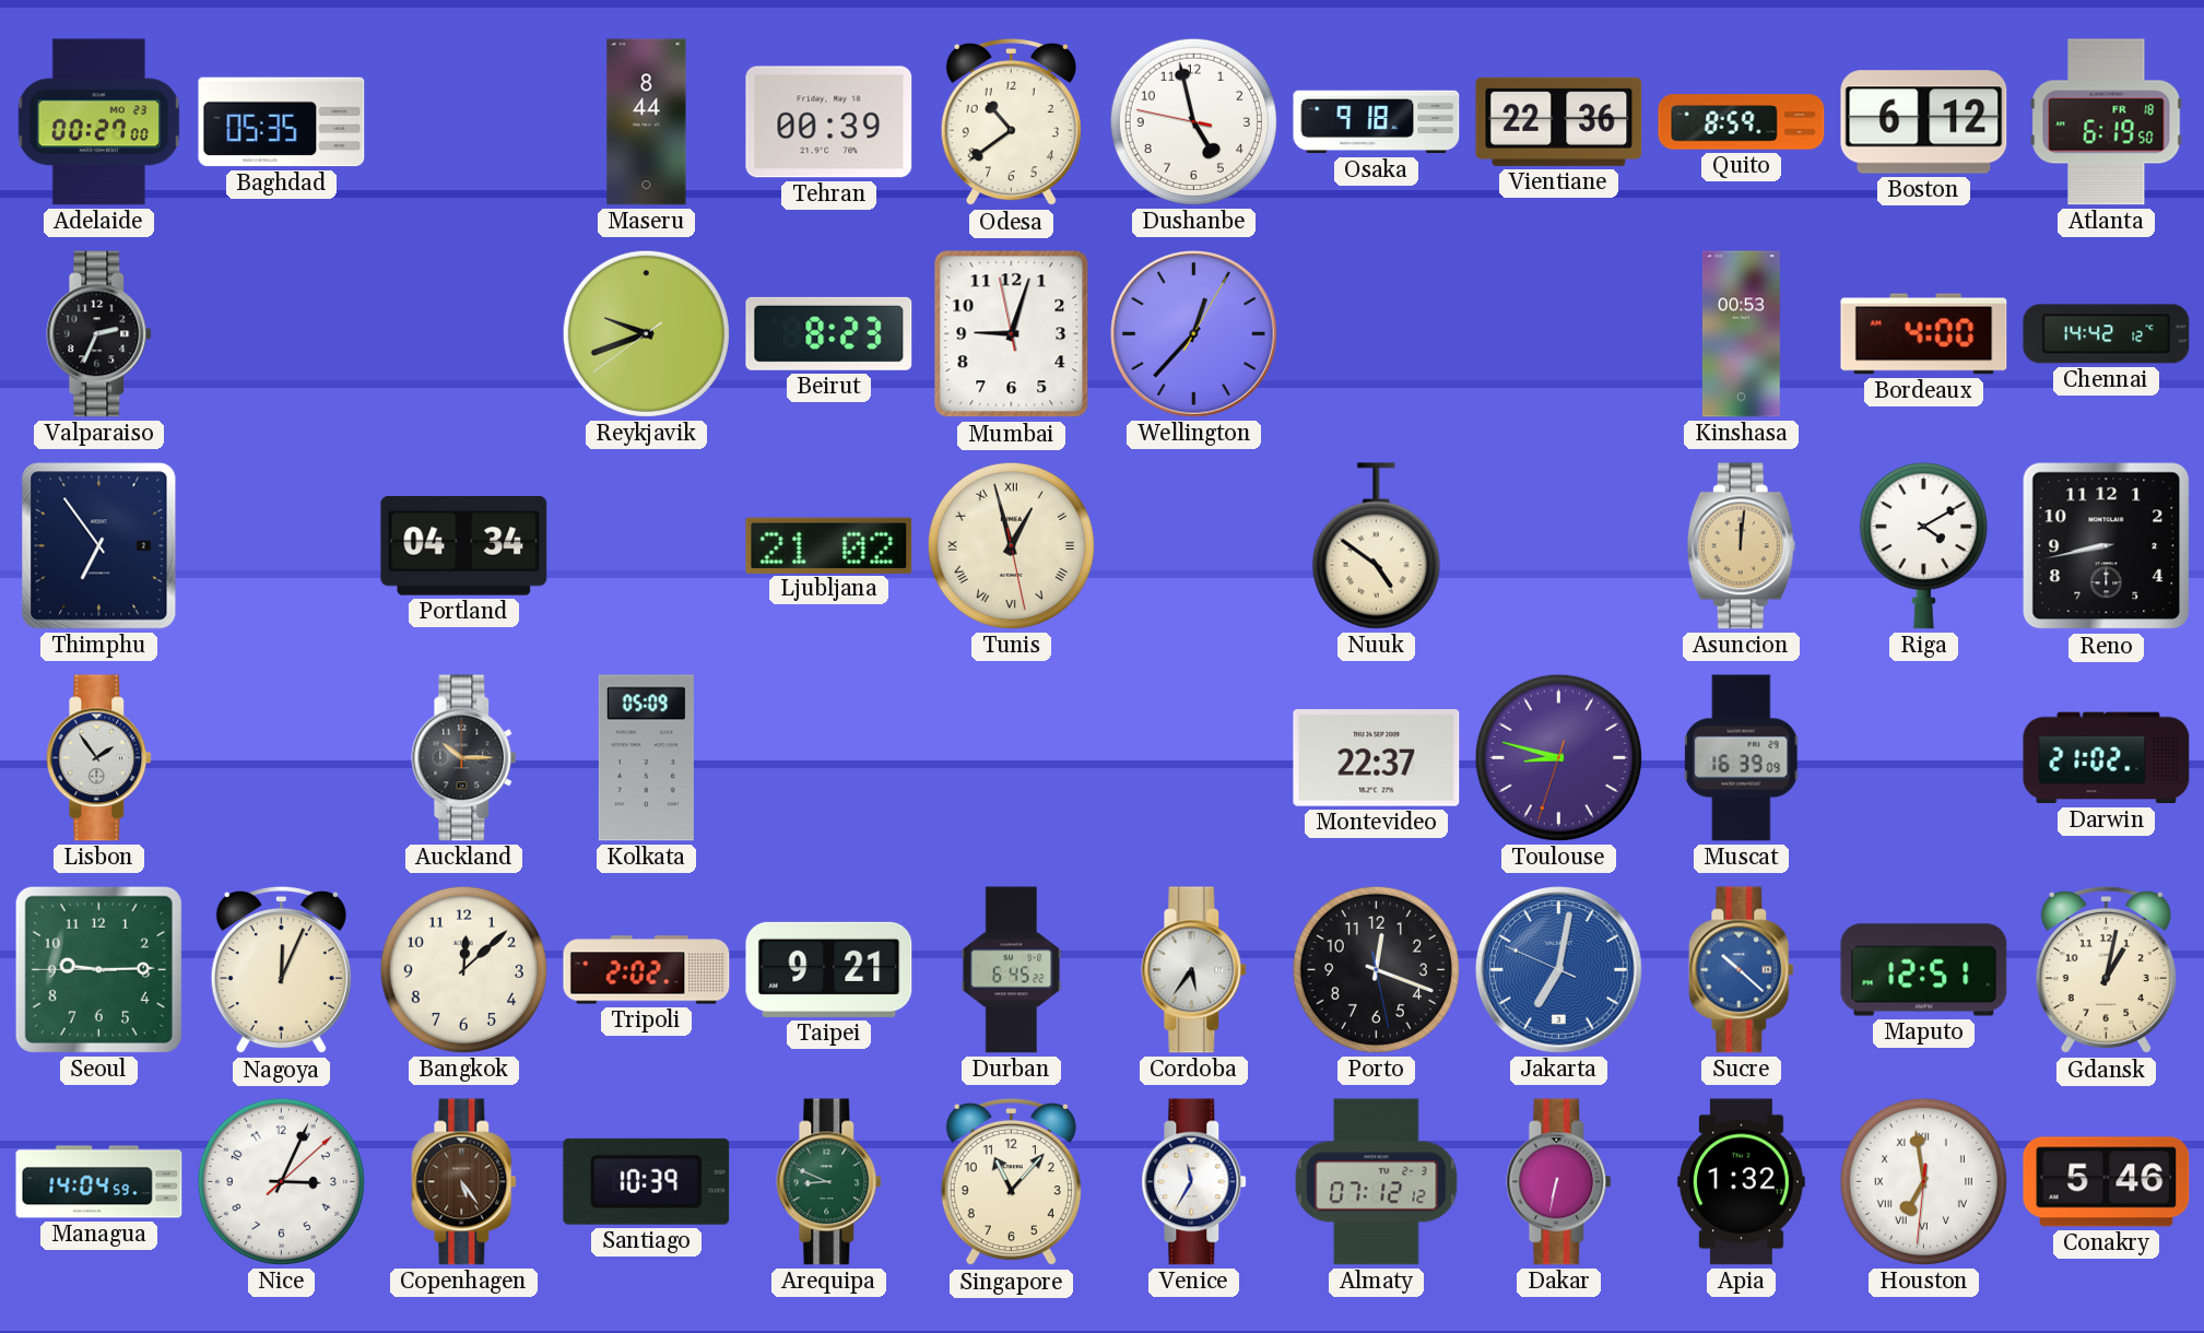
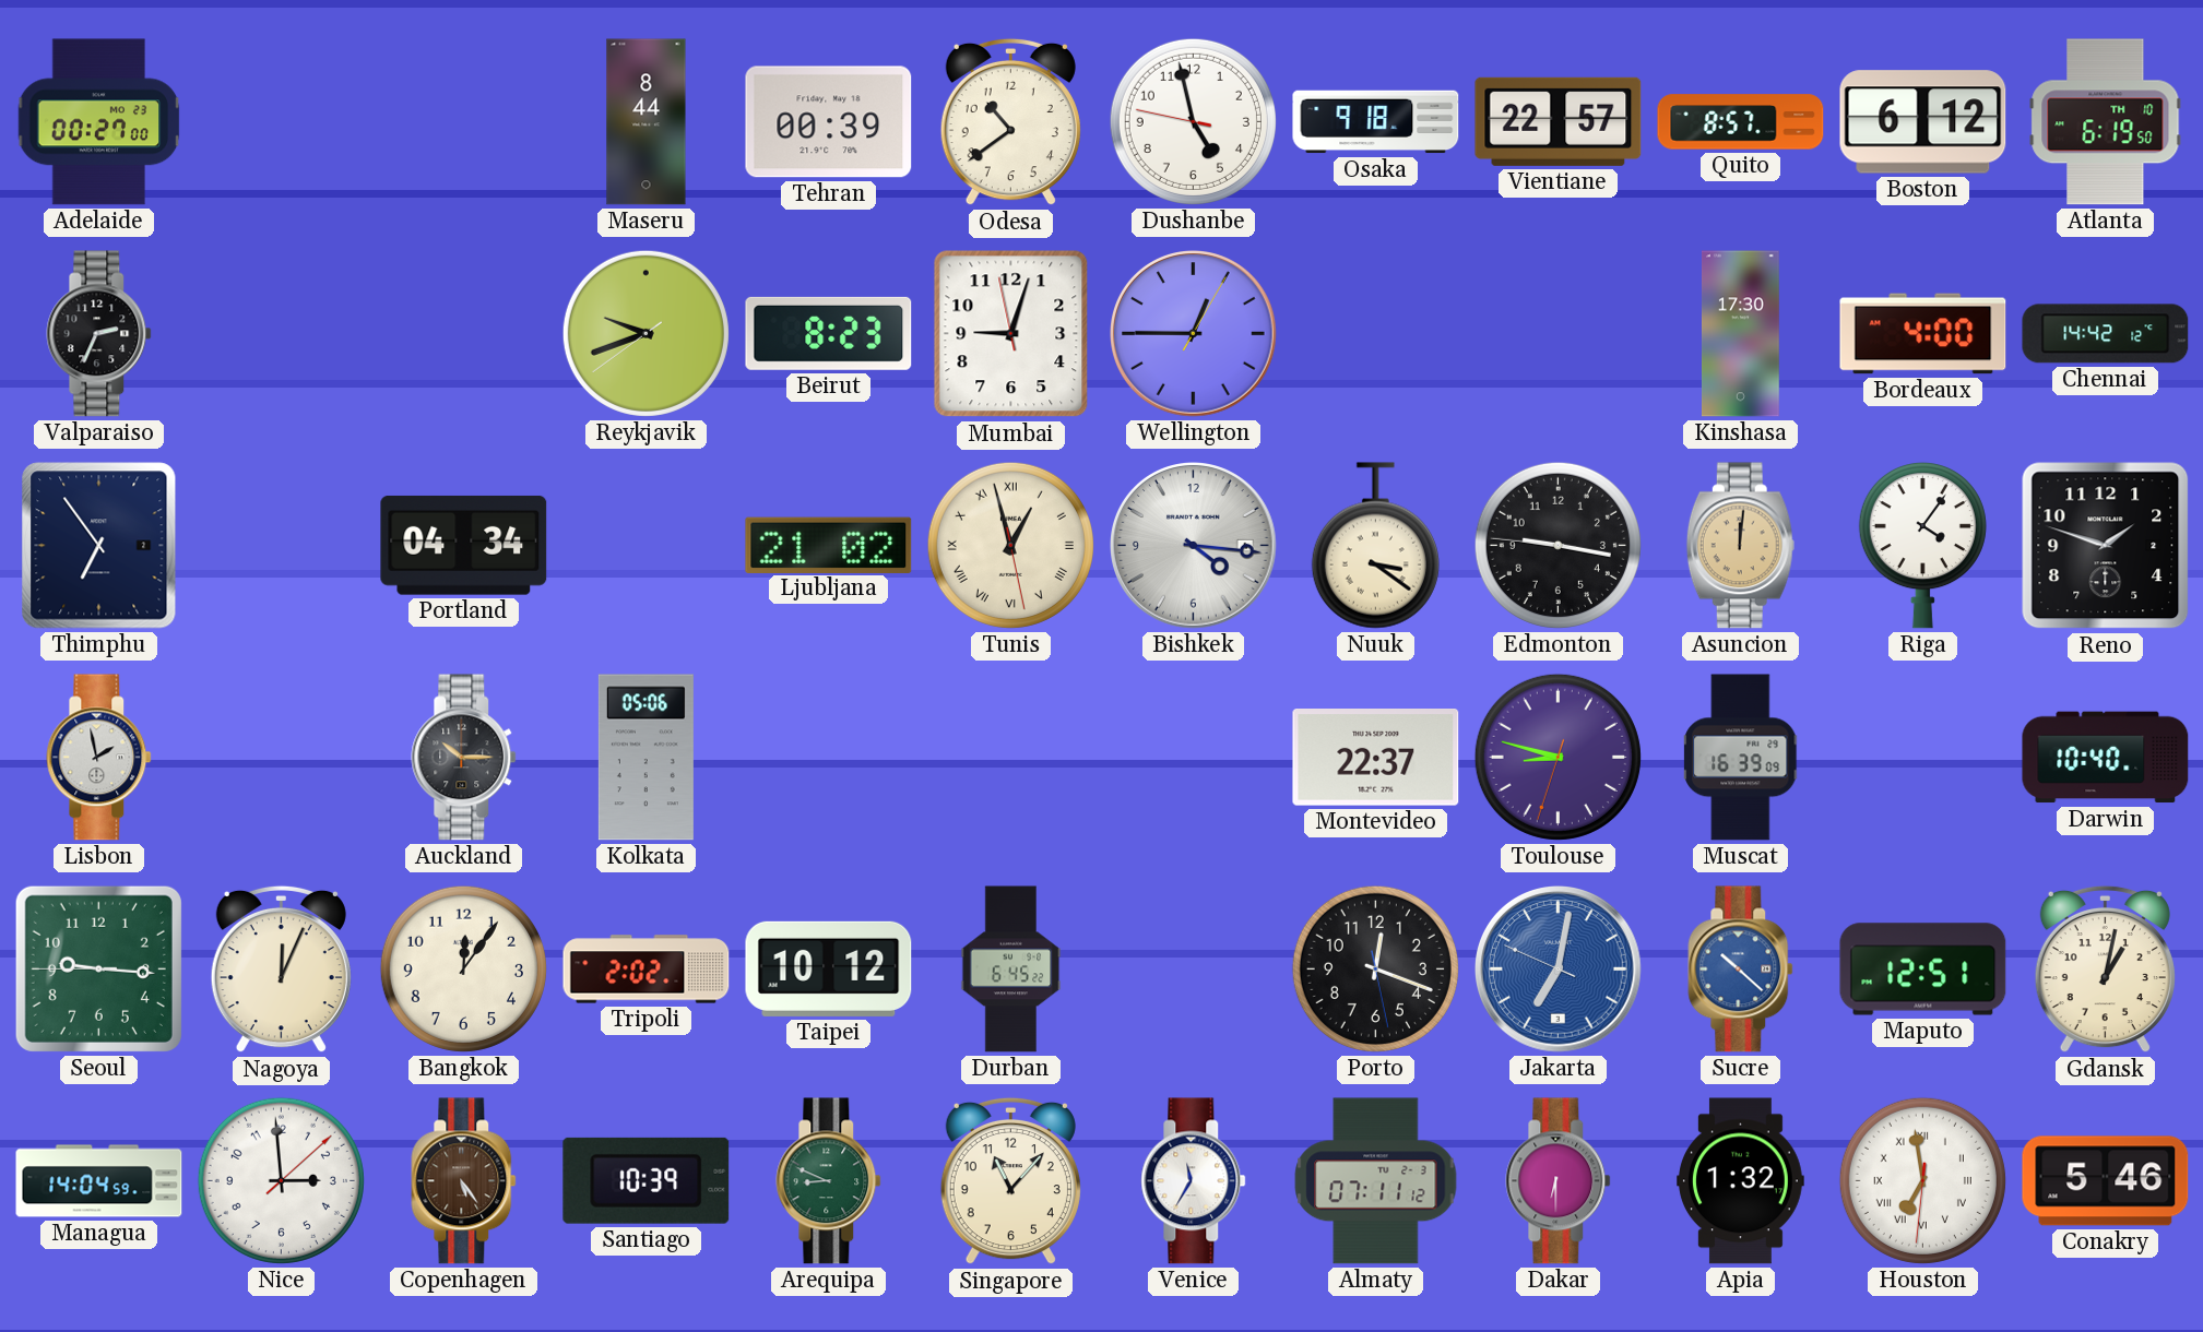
Baghdad: 05:35 -> none
Vientiane: 22:36 -> 22:57
Quito: 8:59 -> 8:57
Atlanta date: FR 18 -> TH 10
Wellington: 12:37 -> 12:45
Kinshasa: 00:53 -> 17:30
Bishkek: none -> 4:16
Nuuk: 4:51 -> 3:21
Edmonton: none -> 9:16
Riga: 4:10 -> 4:06
Reno: 8:43 -> 1:48
Lisbon: 1:54 -> 1:58
Kolkata: 05:09 -> 05:06
Darwin: 21:02 -> 10:40
Seoul: 9:14 -> 9:15
Bangkok: 12:08 -> 12:06
Taipei: 9:21 -> 10:12
Cordoba: 5:36 -> none
Nice: 3:04 -> 2:59
Almaty: 07:12 -> 07:11
Dakar: 6:32 -> 6:30
